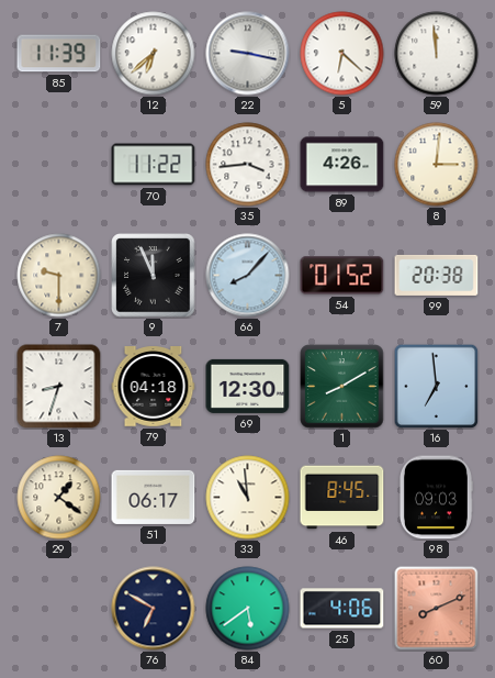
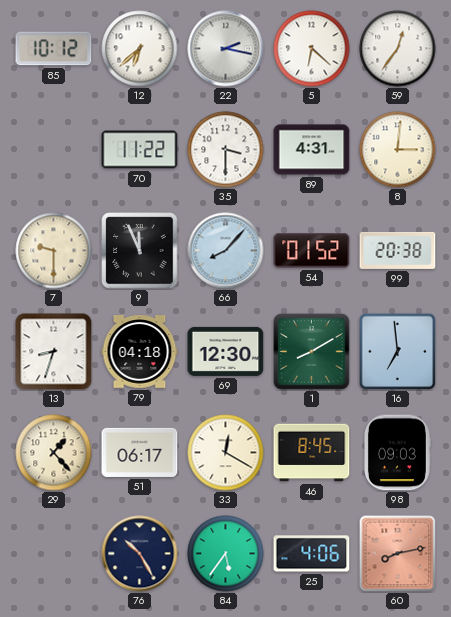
85: 11:39 -> 10:12
22: 9:17 -> 2:17
59: 11:59 -> 12:36
35: 3:44 -> 3:30
89: 4:26 -> 4:31
29: 1:21 -> 1:23
33: 10:59 -> 12:20
76: 6:50 -> 10:25
84: 5:39 -> 5:36
60: 8:11 -> 8:13
